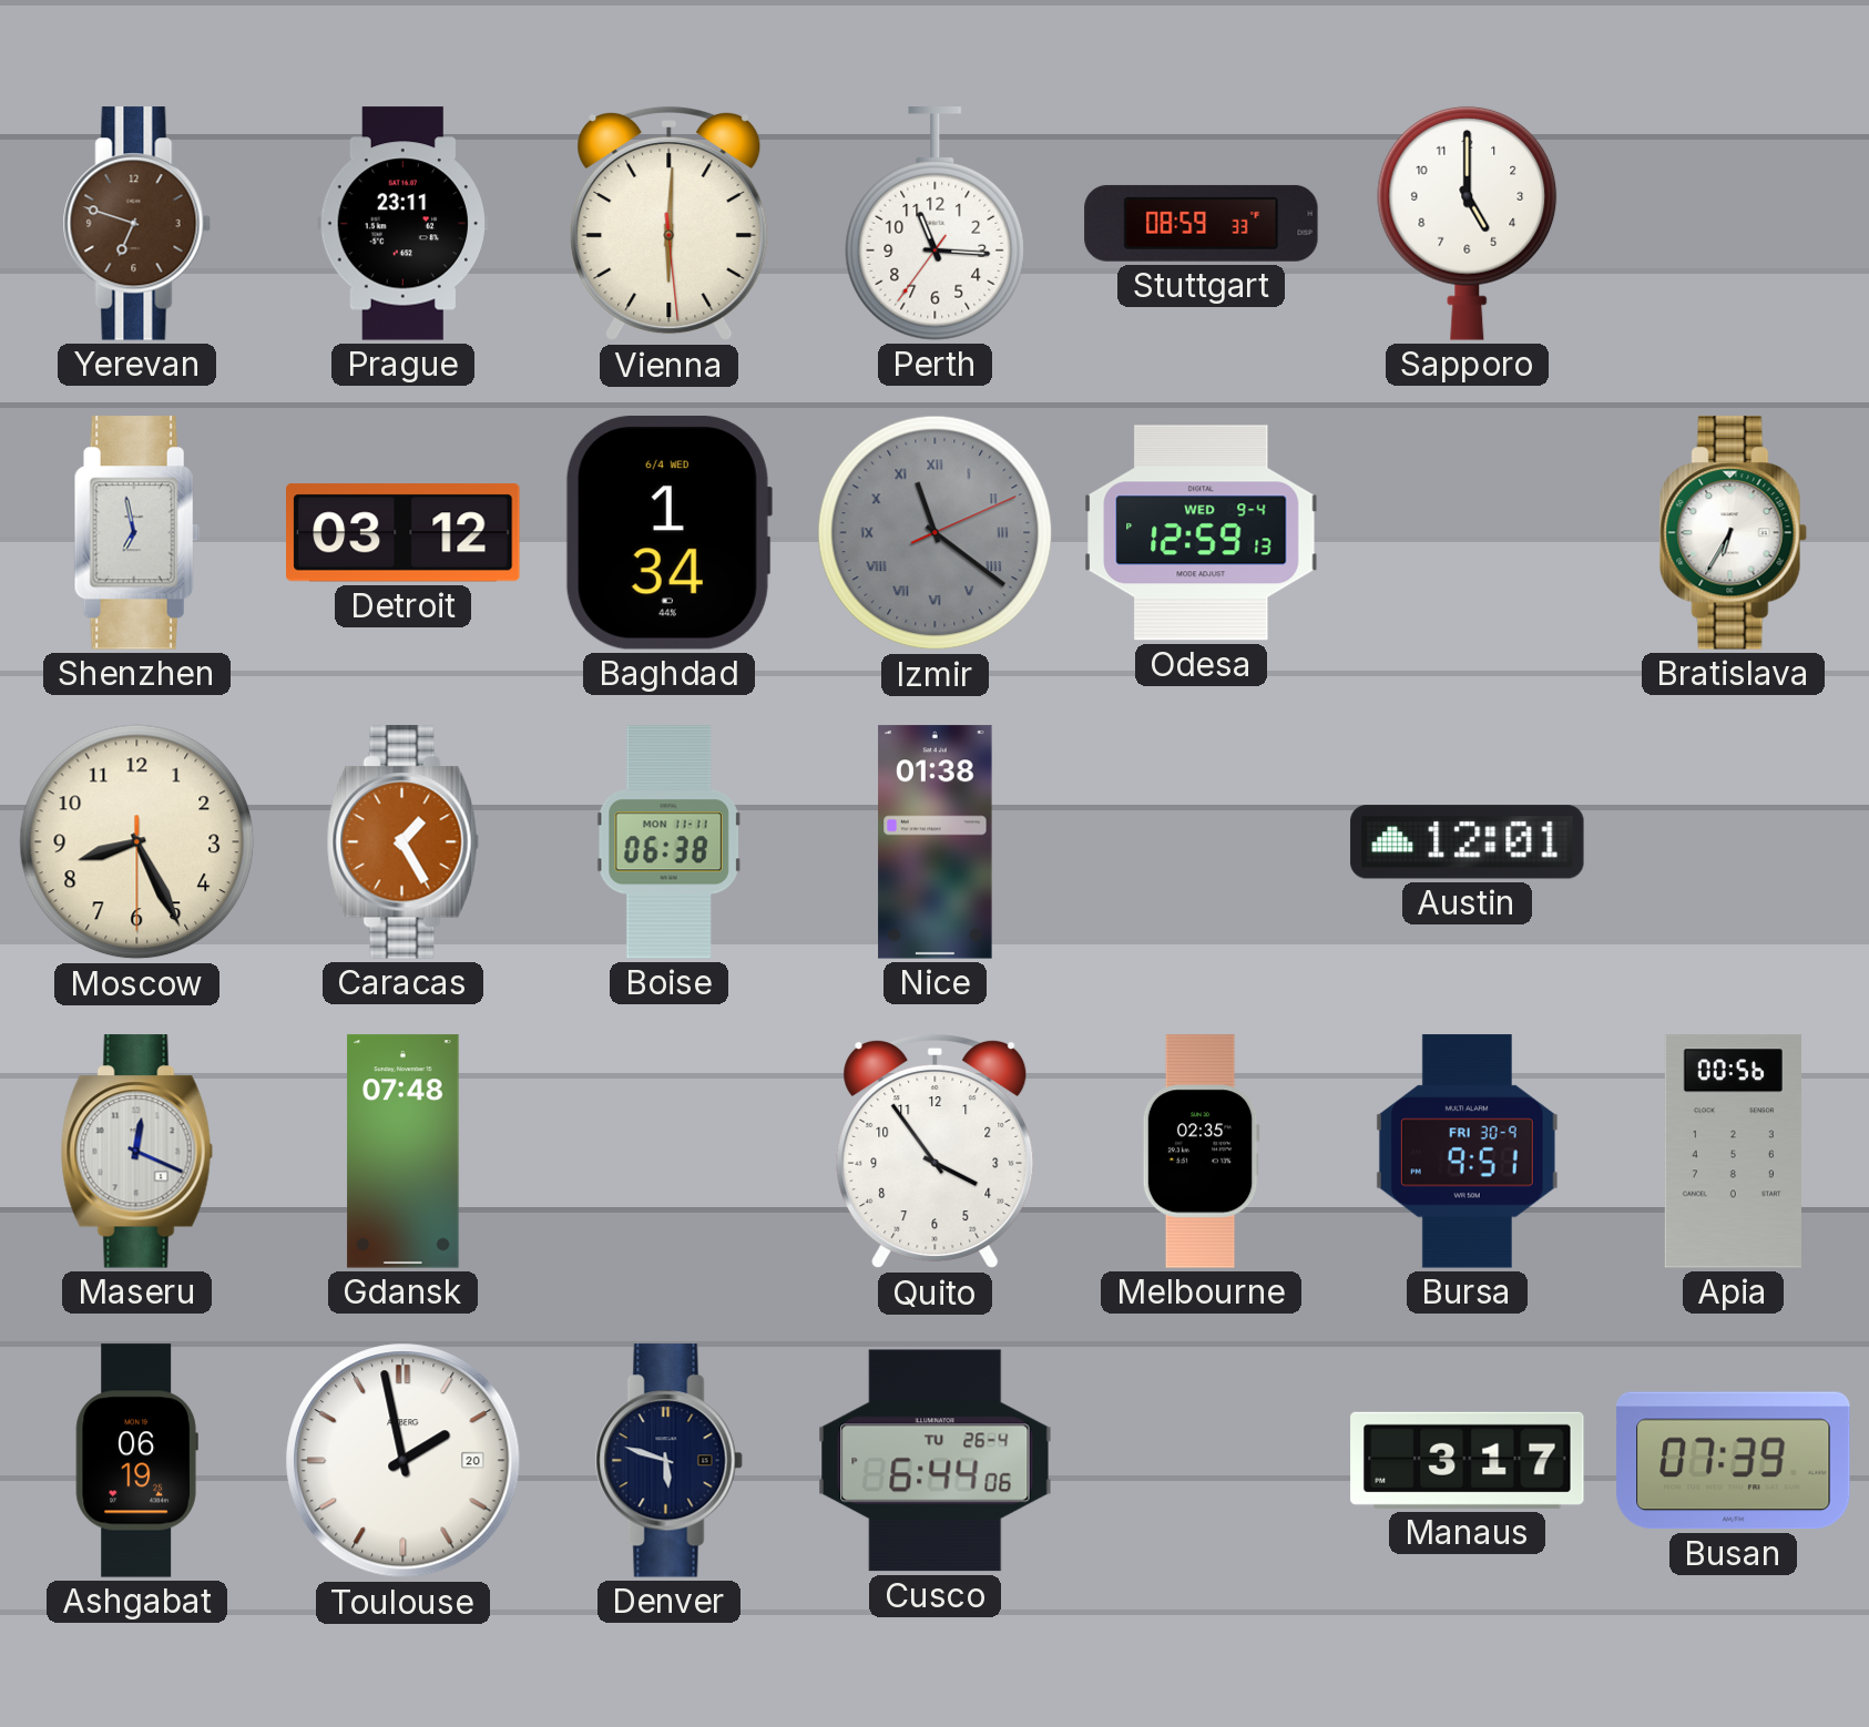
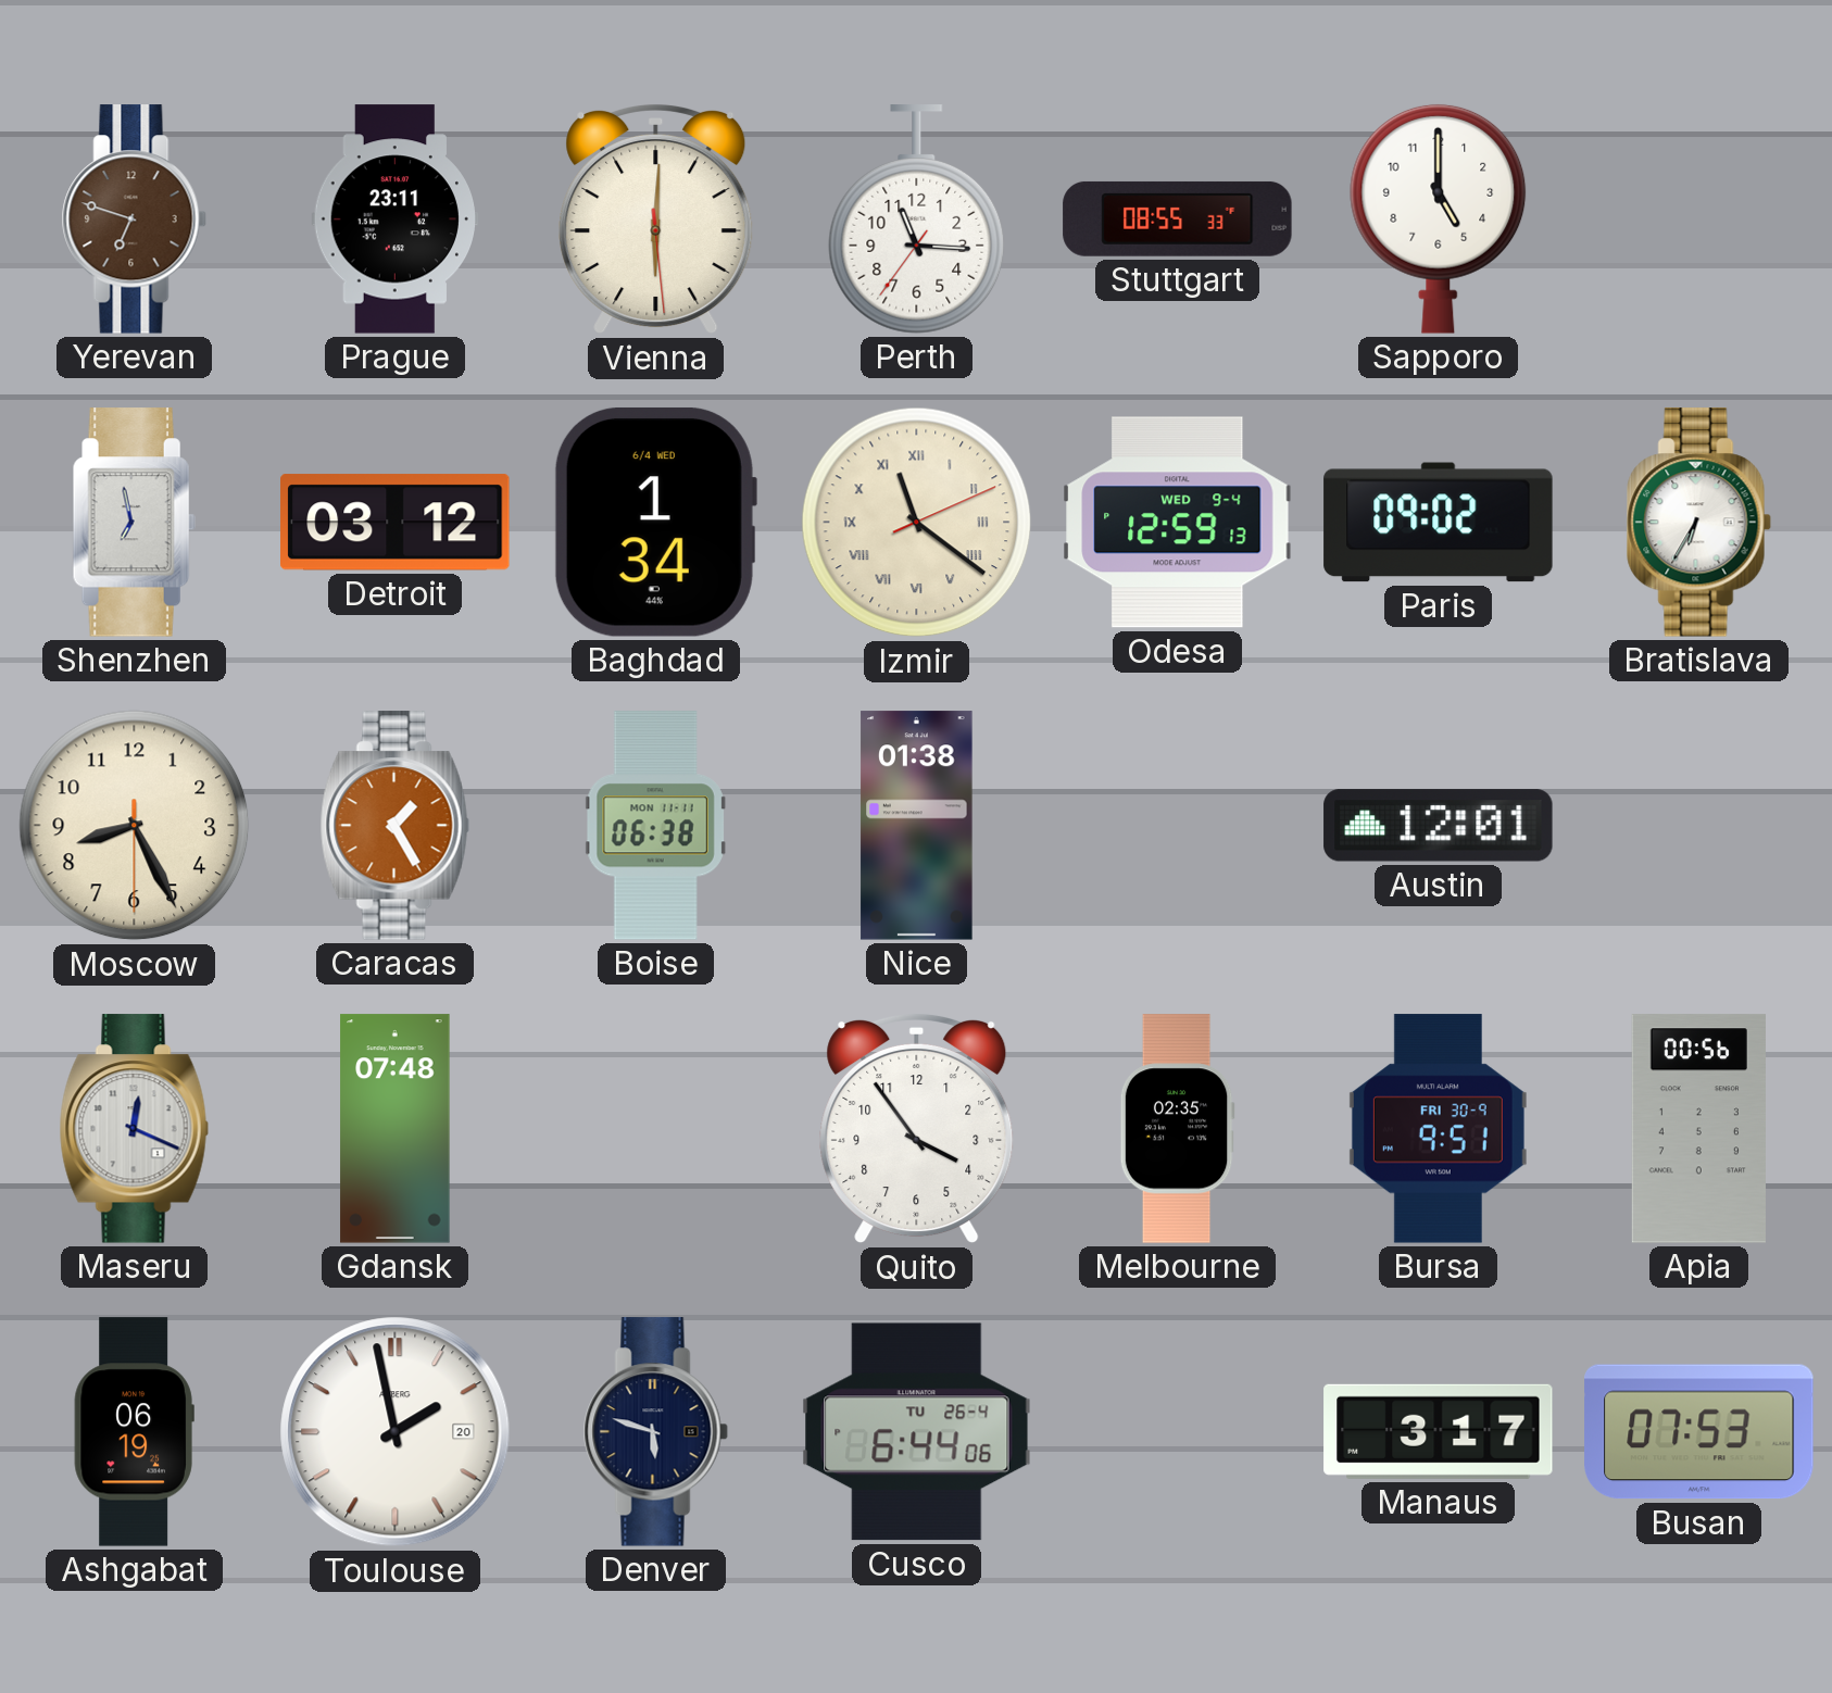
Stuttgart: 08:59 -> 08:55
Izmir dial: grey -> cream
Paris: none -> 09:02
Busan: 07:39 -> 07:53
